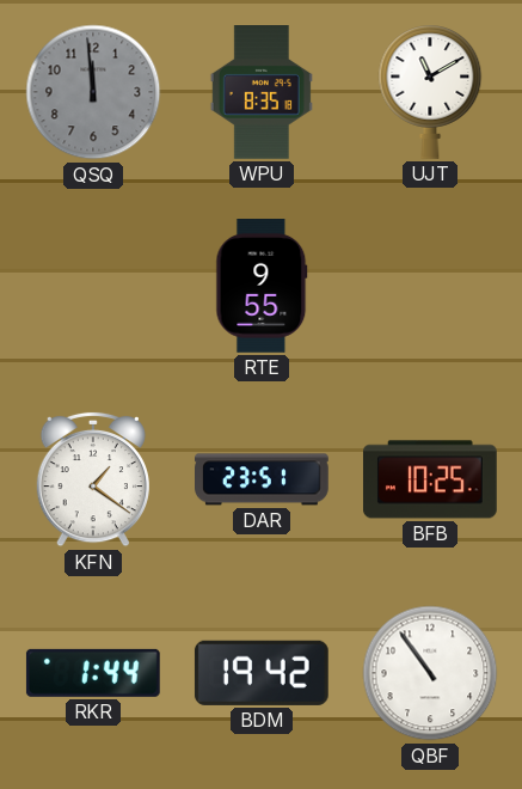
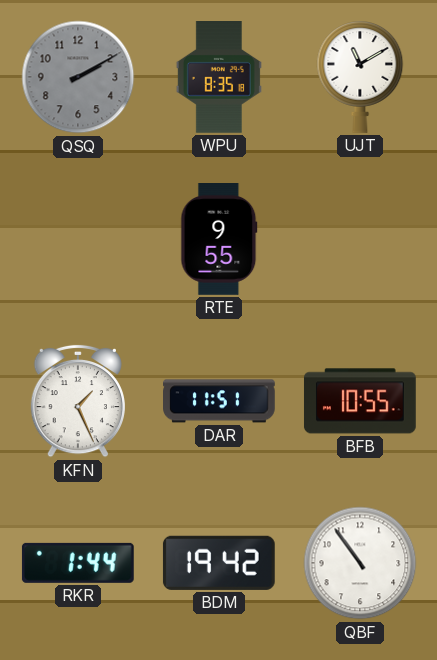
QSQ: 11:59 -> 2:10
KFN: 1:21 -> 1:26
DAR: 23:51 -> 11:51
BFB: 10:25 -> 10:55
